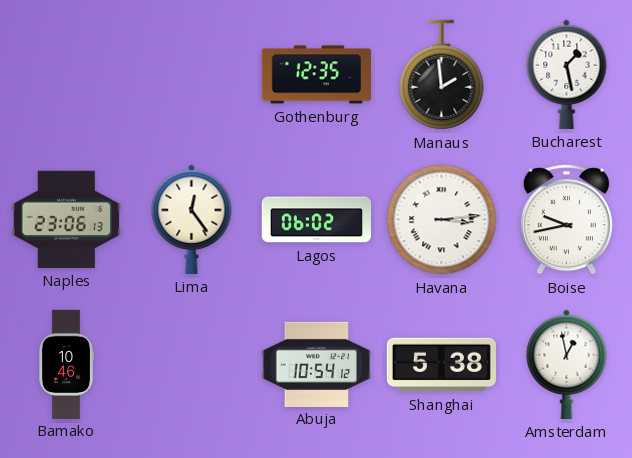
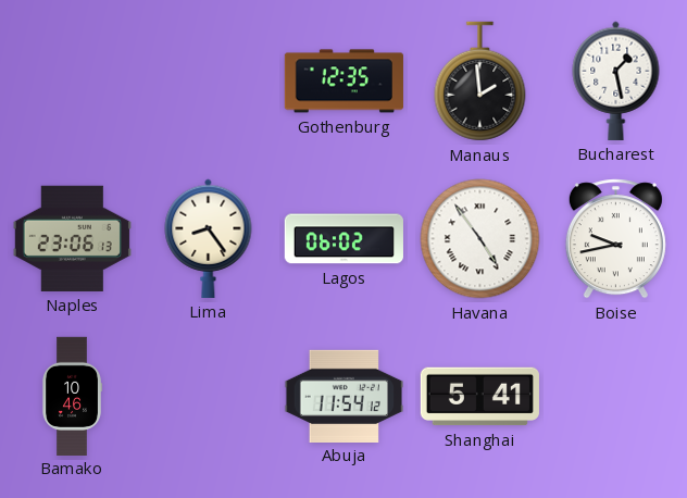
Lima: 12:24 -> 8:24
Havana: 3:14 -> 4:54
Abuja: 10:54 -> 11:54
Shanghai: 5:38 -> 5:41
Amsterdam: 12:58 -> none
